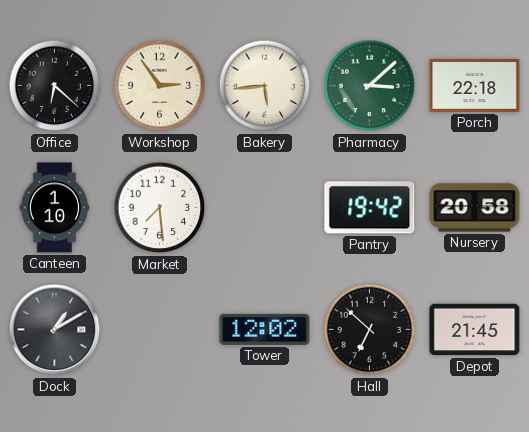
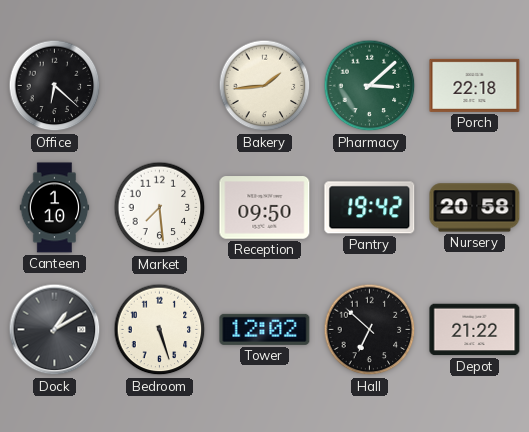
Workshop: 2:54 -> none
Bakery: 5:44 -> 1:44
Reception: none -> 09:50
Bedroom: none -> 5:27
Depot: 21:45 -> 21:22
